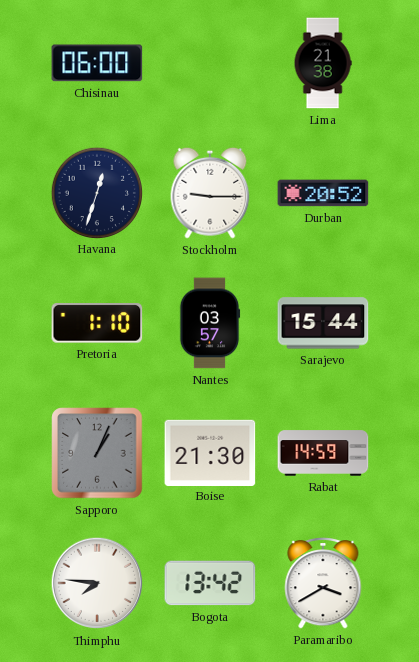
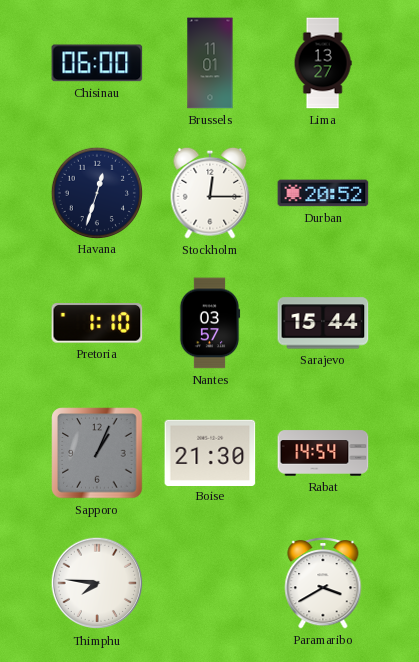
Brussels: none -> 11:01
Lima: 21:38 -> 13:27
Stockholm: 9:15 -> 12:15
Rabat: 14:59 -> 14:54
Bogota: 13:42 -> none
